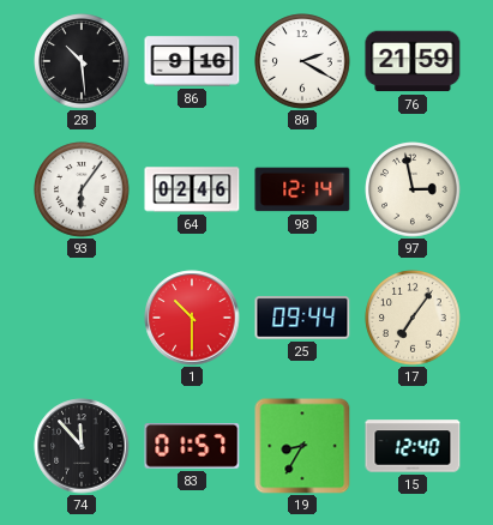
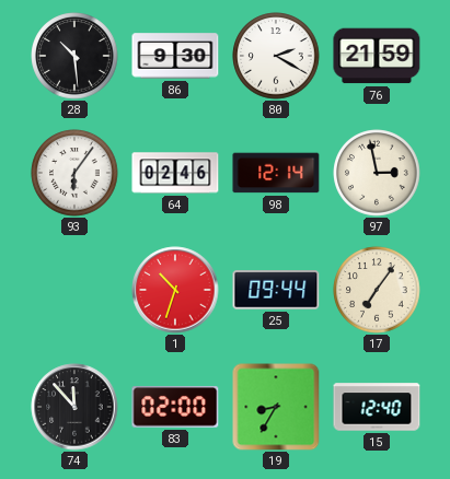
86: 9:16 -> 9:30
1: 10:30 -> 10:33
83: 01:57 -> 02:00
